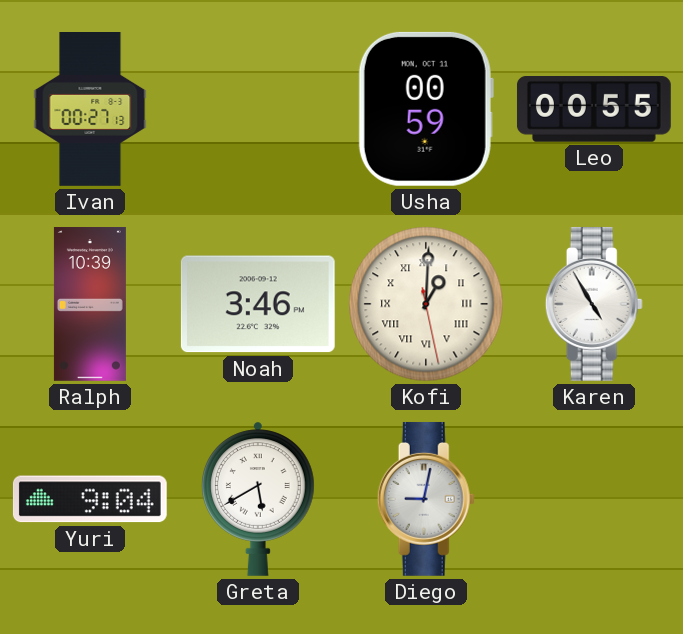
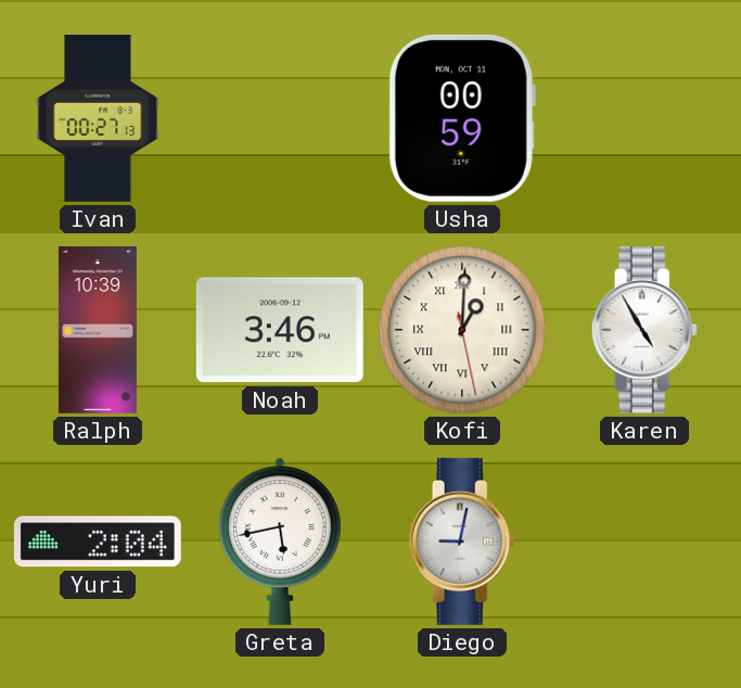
Leo: 00:55 -> none
Yuri: 9:04 -> 2:04
Greta: 5:40 -> 5:43
